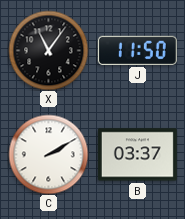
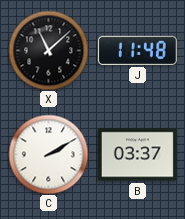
X: 11:06 -> 11:08
J: 11:50 -> 11:48
